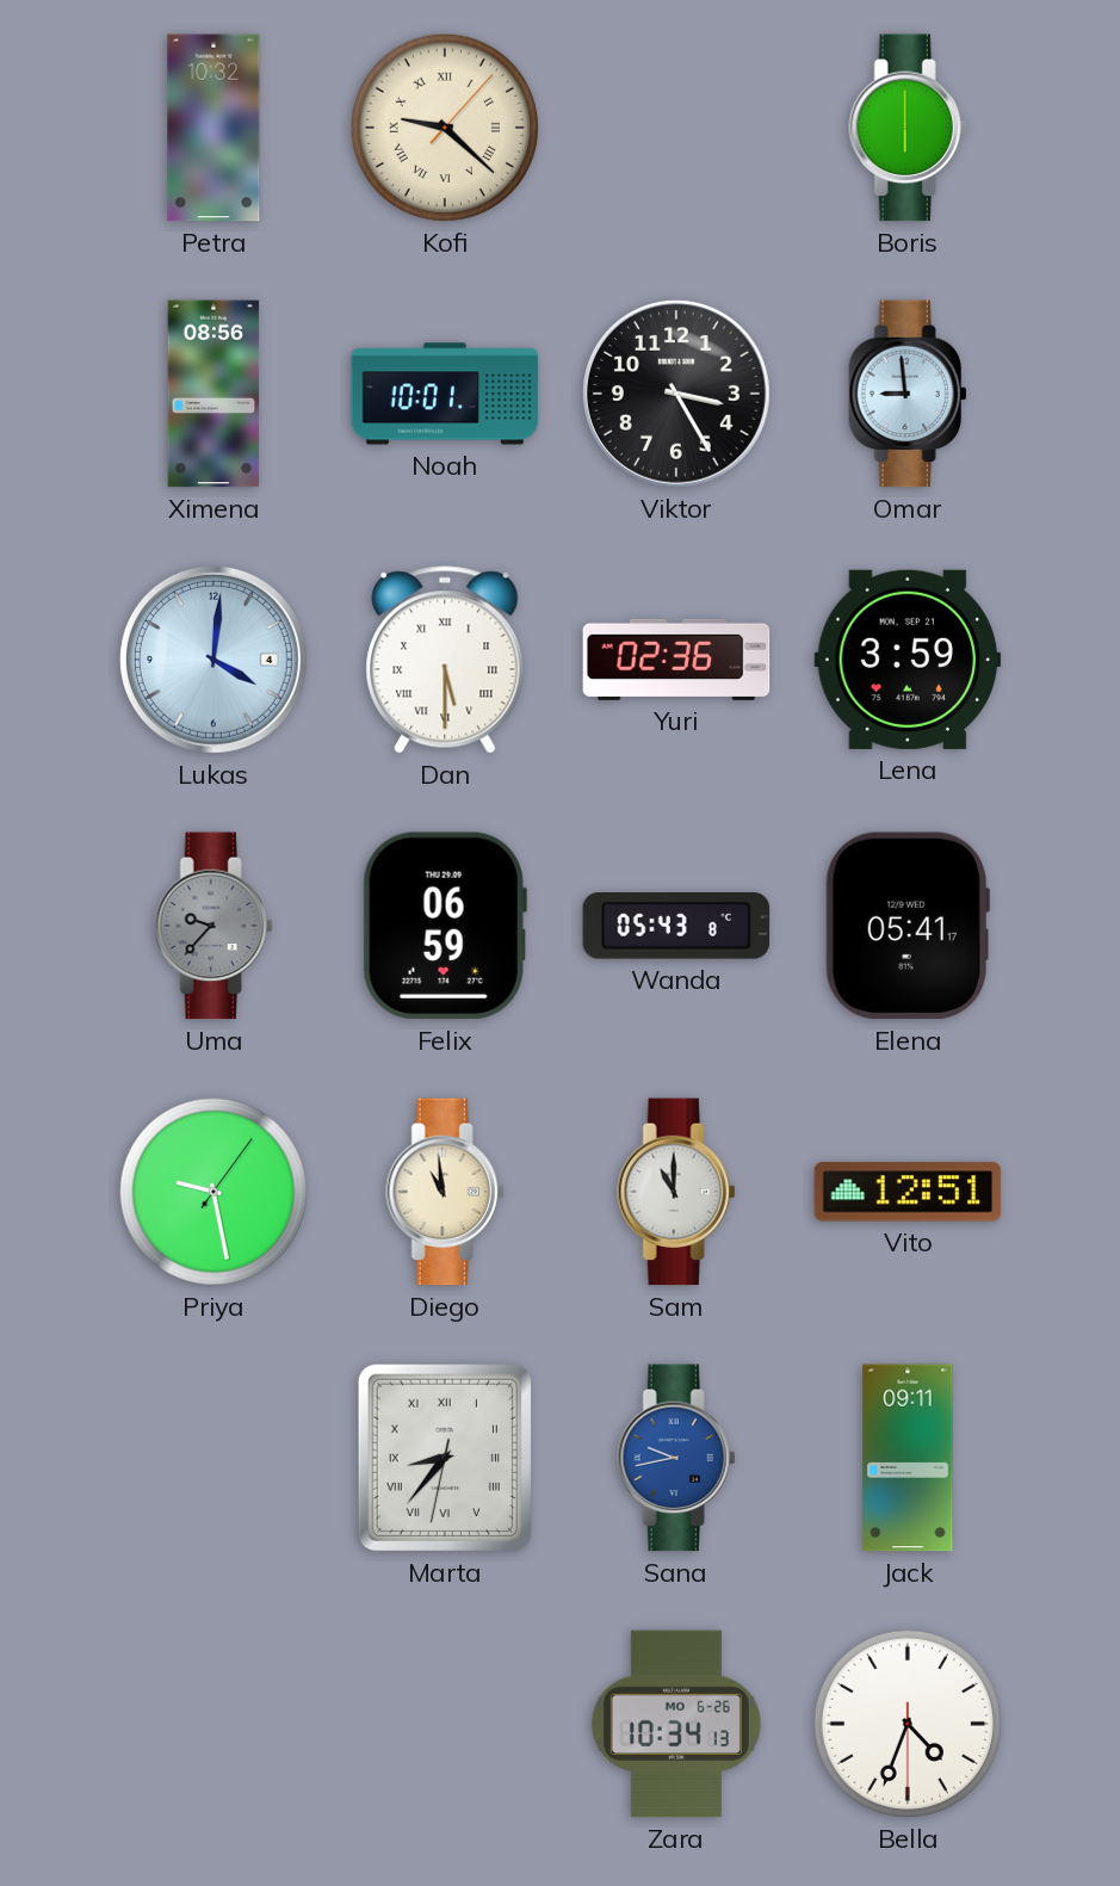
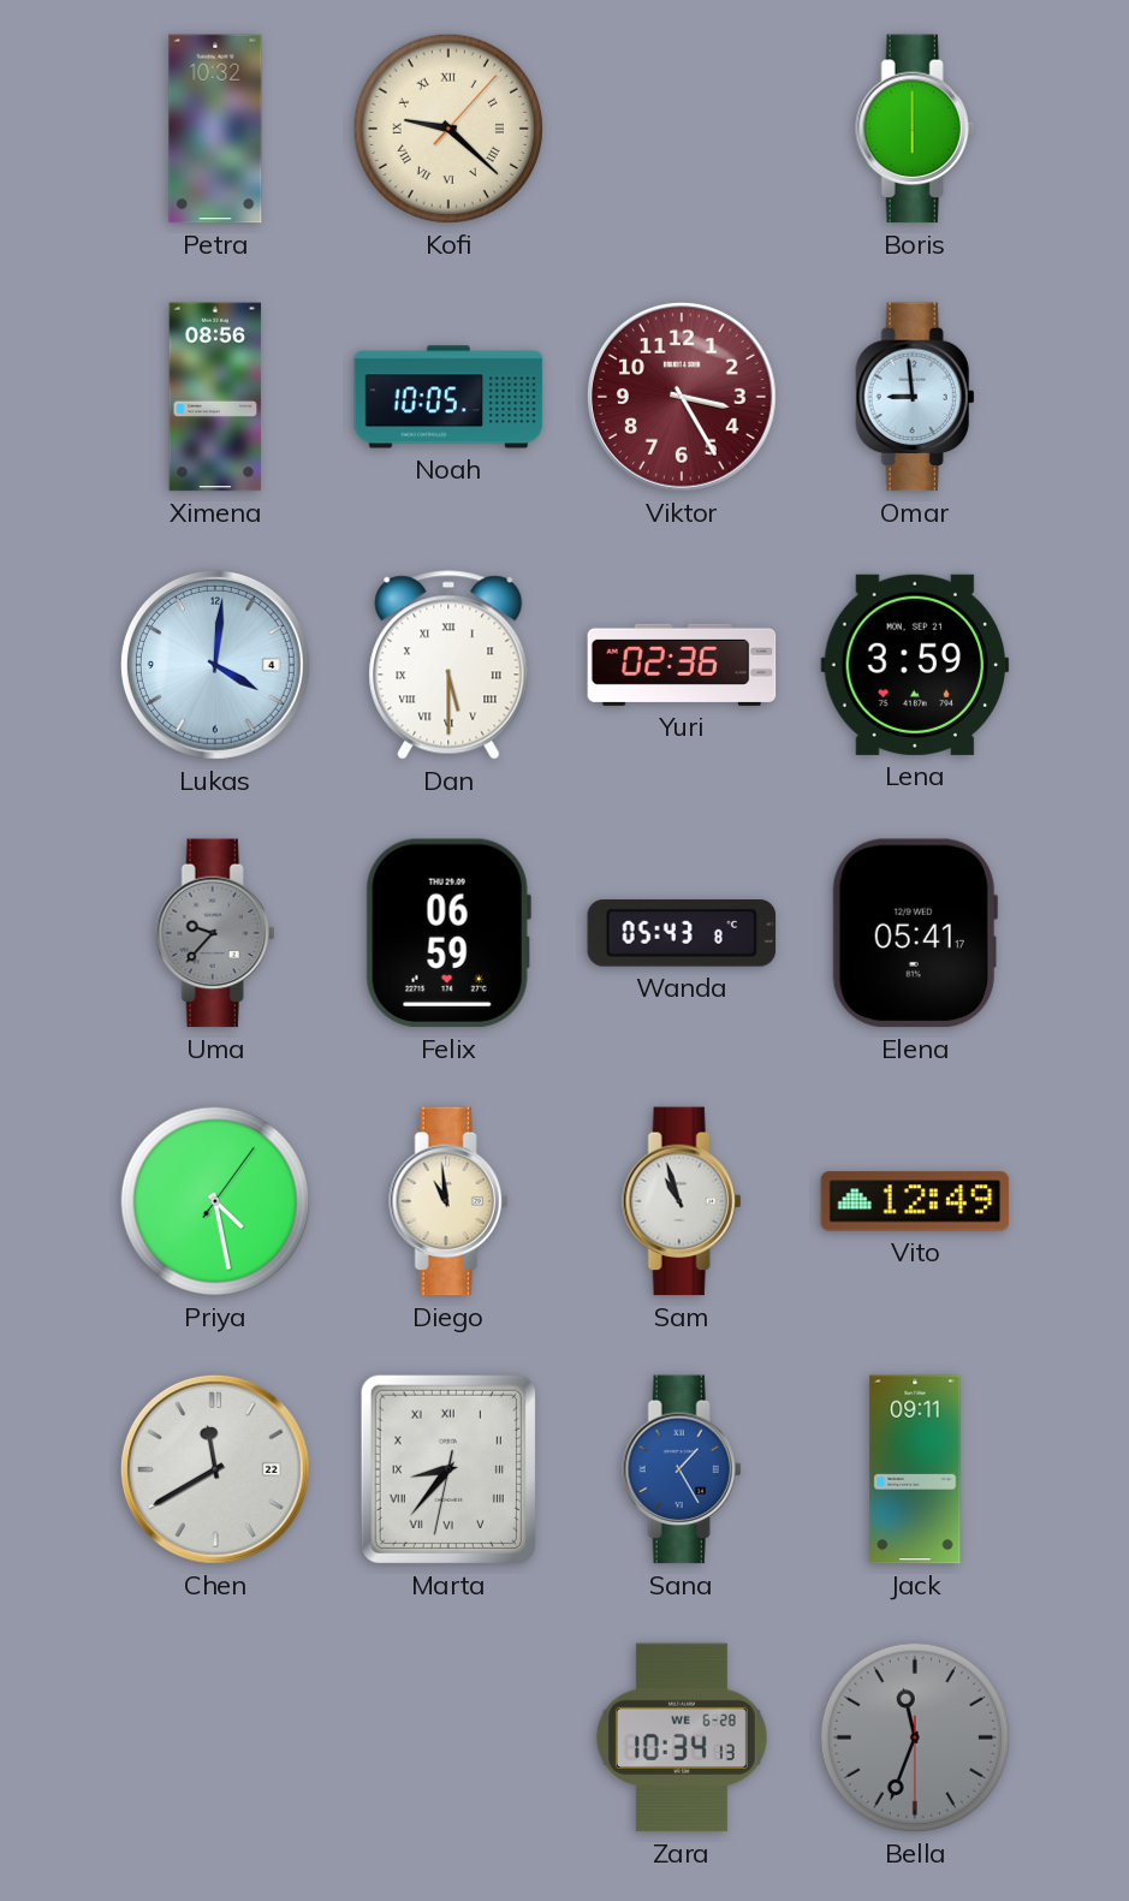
Noah: 10:01 -> 10:05
Viktor dial: black -> burgundy
Priya: 9:28 -> 4:28
Sam: 11:00 -> 10:57
Vito: 12:51 -> 12:49
Chen: none -> 11:40
Sana: 9:43 -> 1:25
Zara date: MO 6-26 -> WE 6-28
Bella: 4:33 -> 11:33
Bella dial: white -> grey
